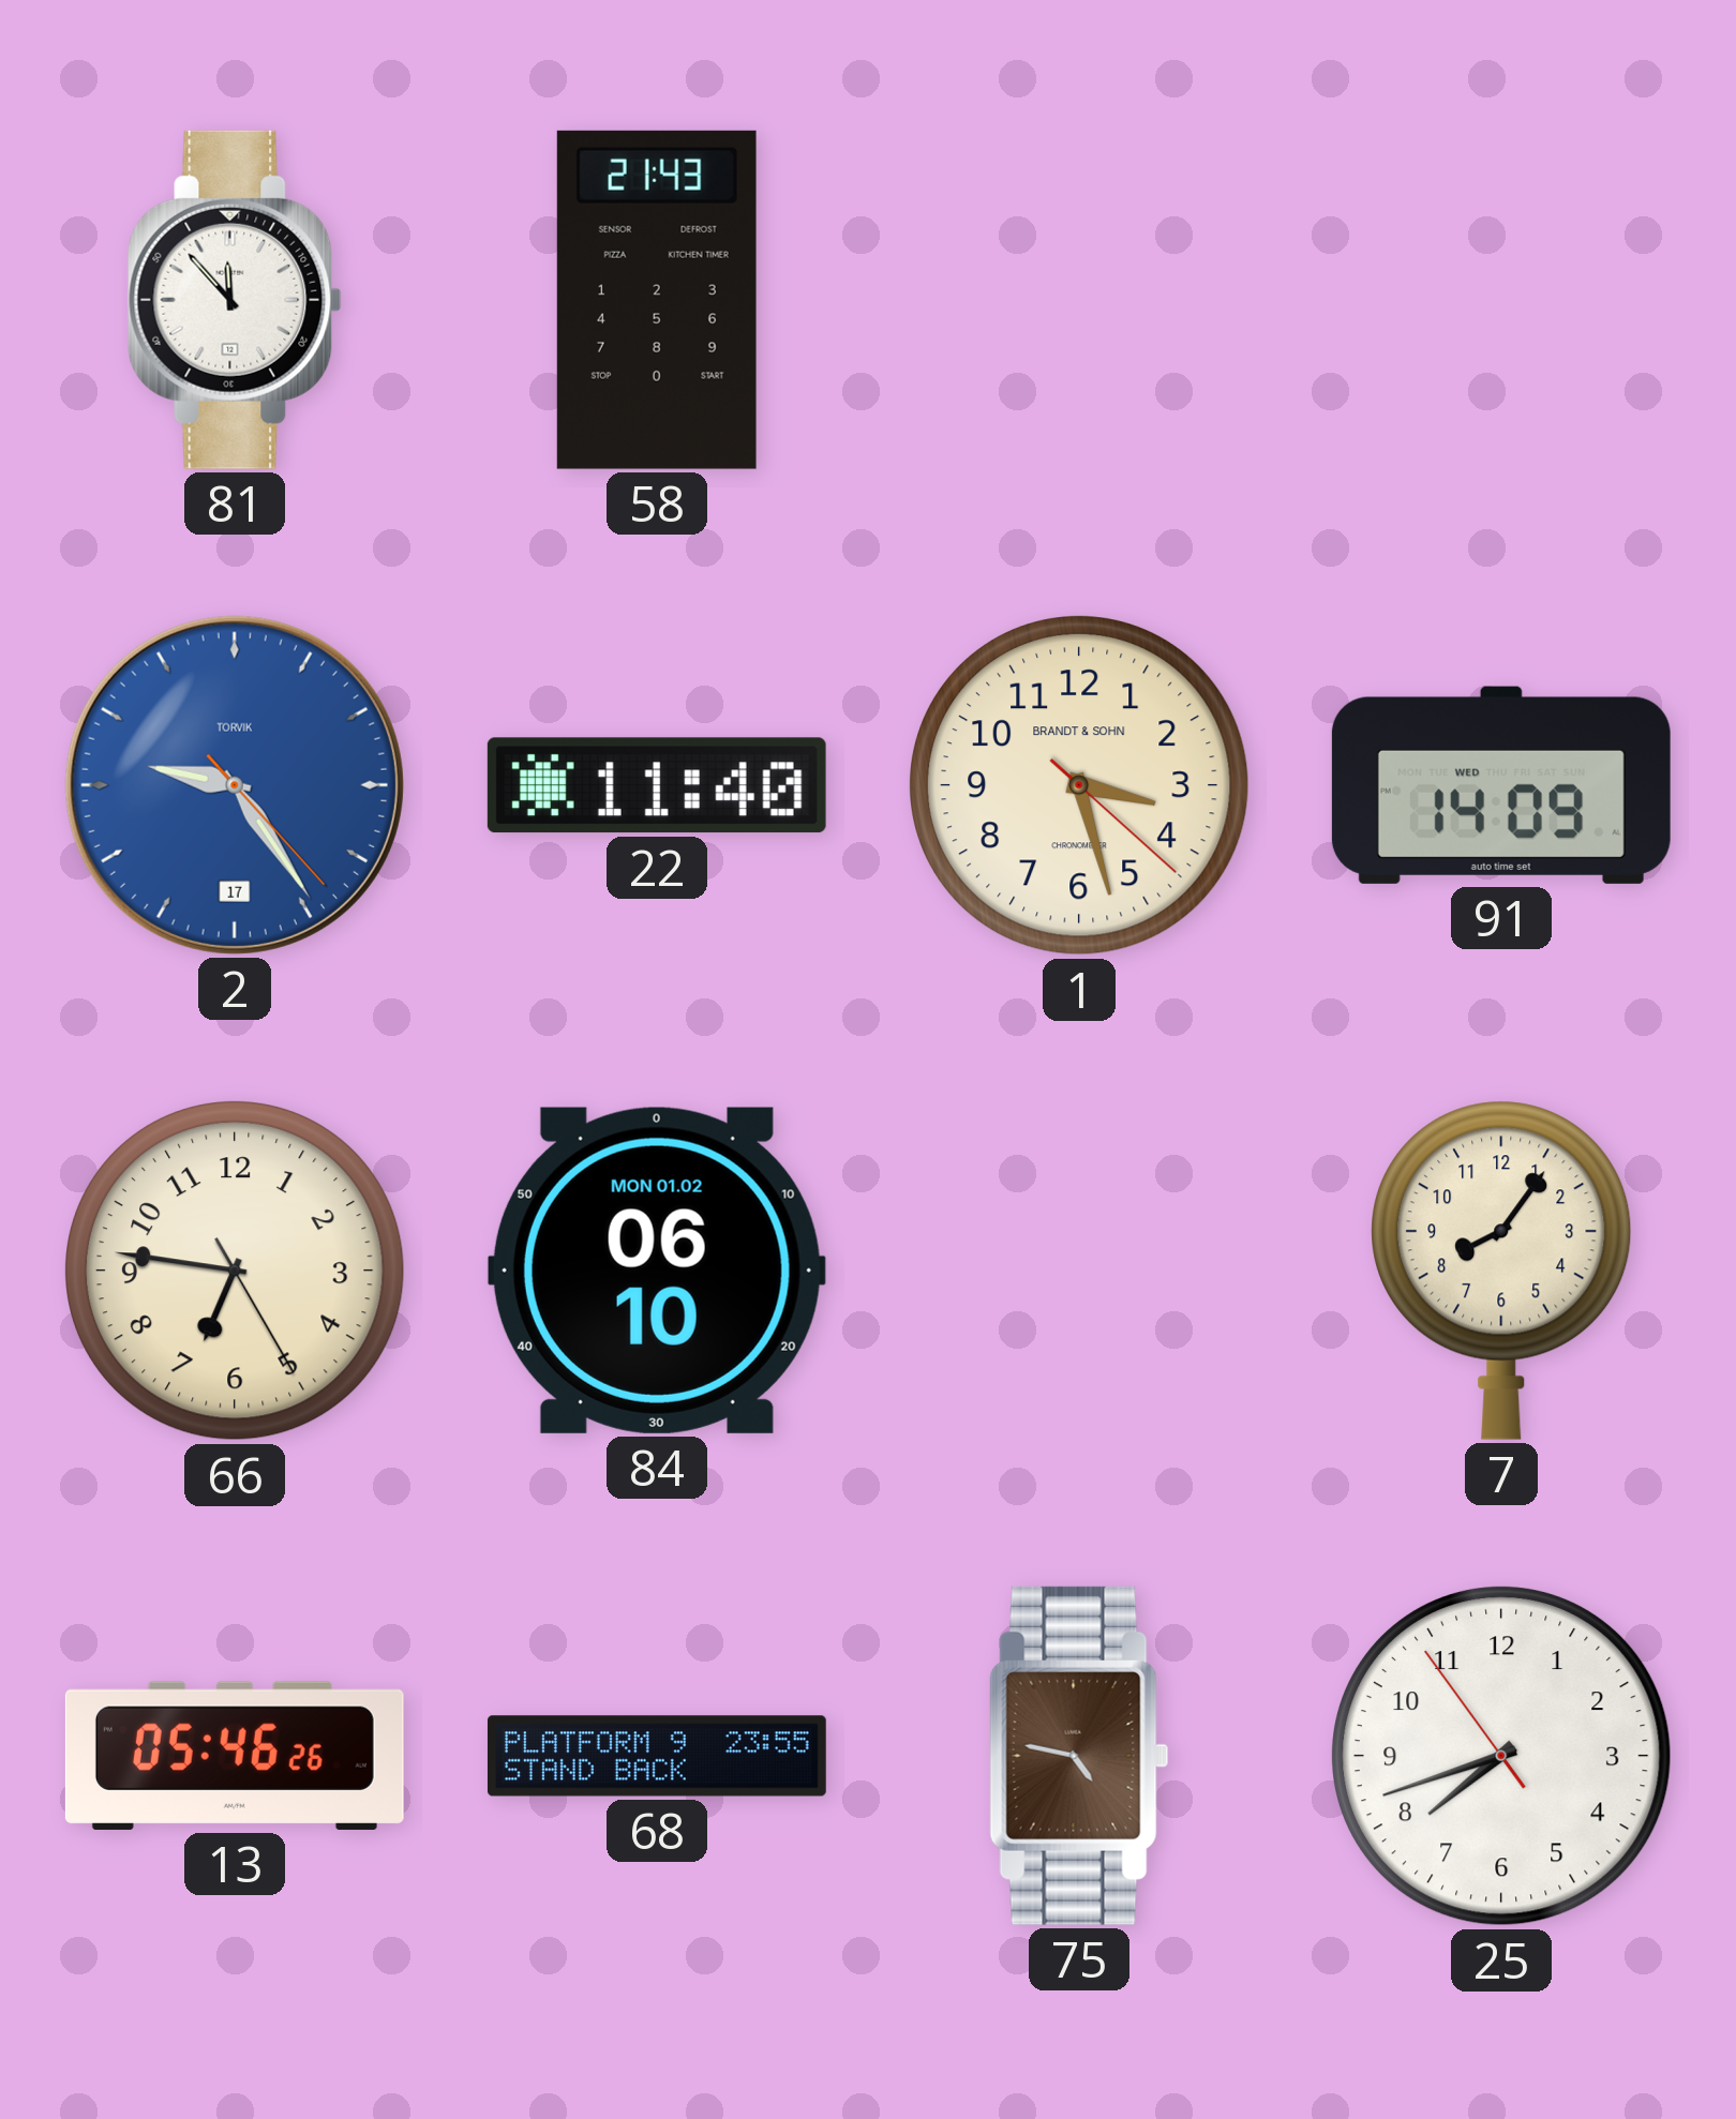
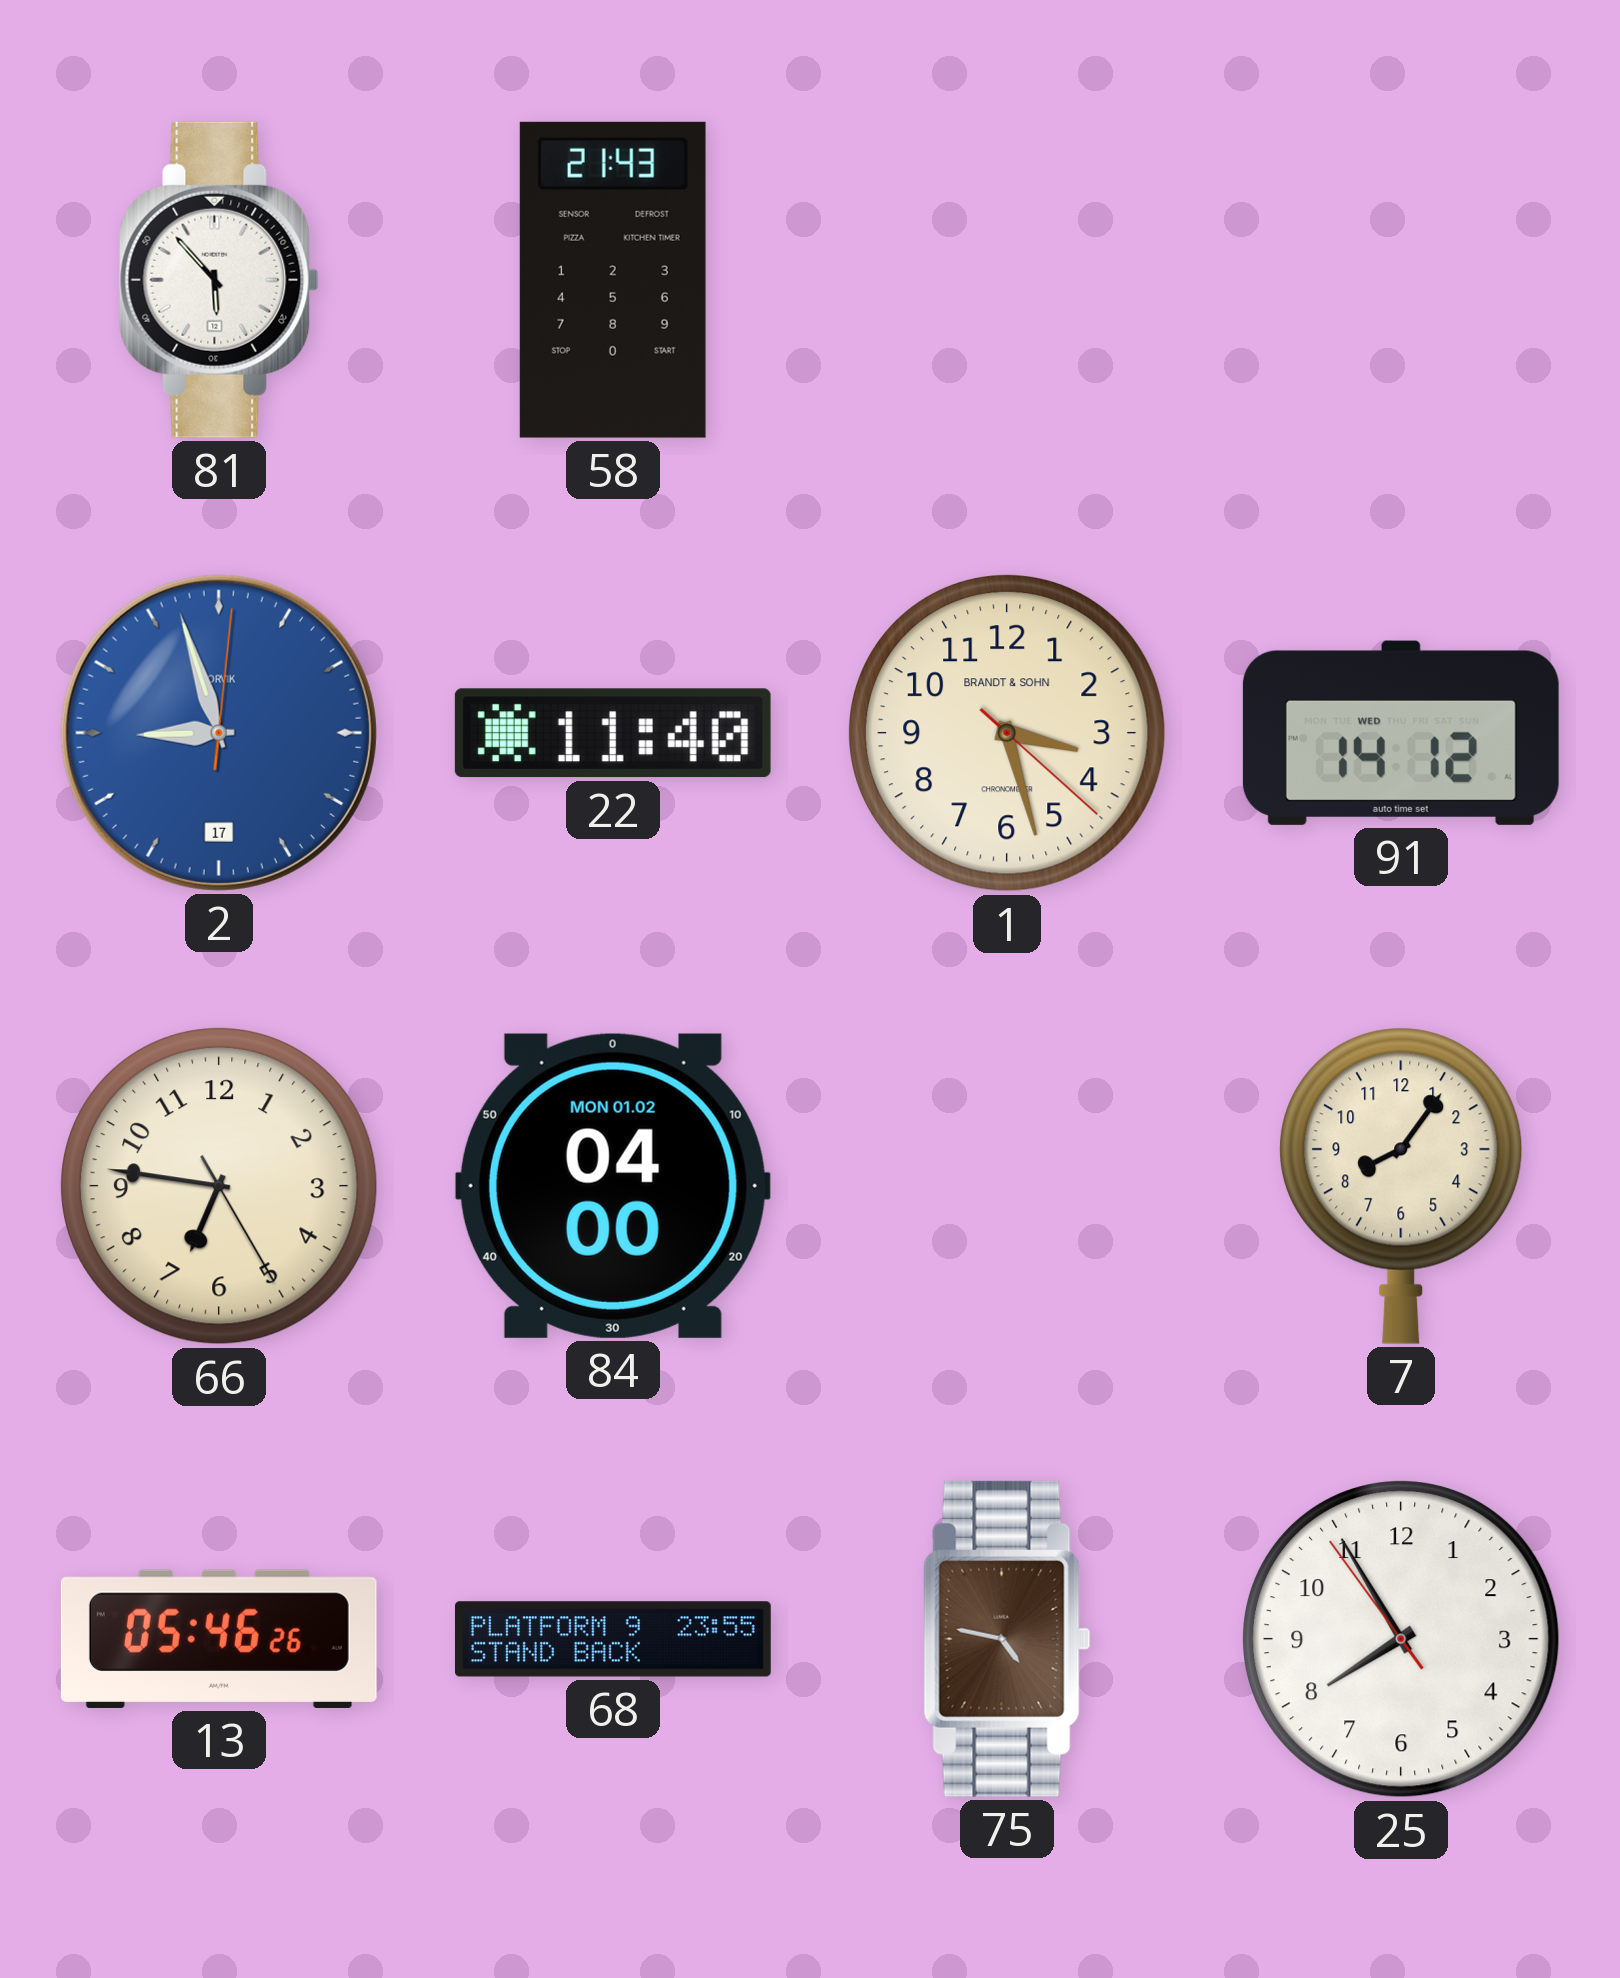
81: 11:53 -> 5:53
2: 9:24 -> 8:57
91: 14:09 -> 14:12
84: 06:10 -> 04:00
25: 7:41 -> 7:54
